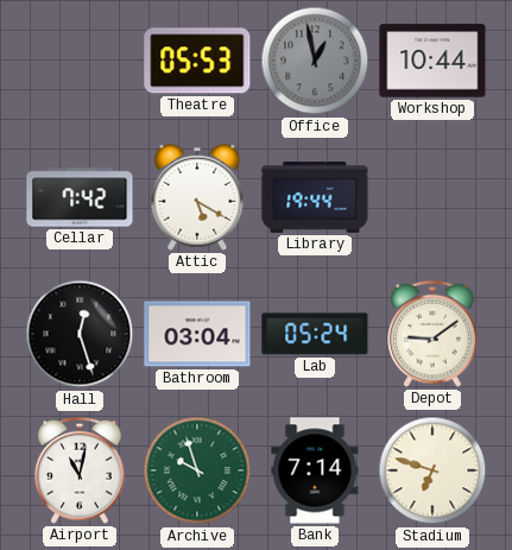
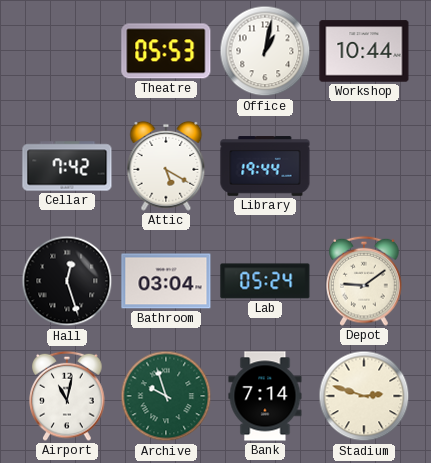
Office: 12:58 -> 1:02
Office dial: grey -> white
Stadium: 6:48 -> 2:48
